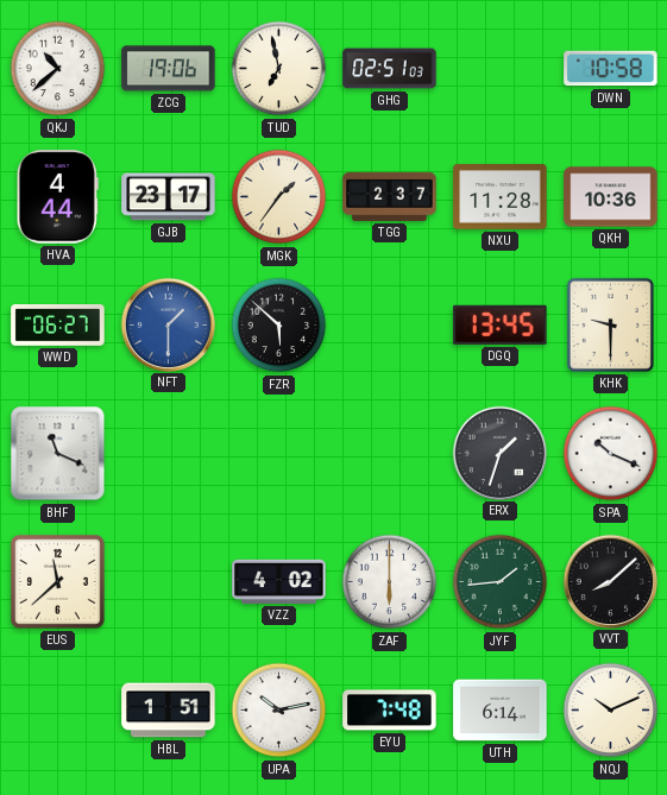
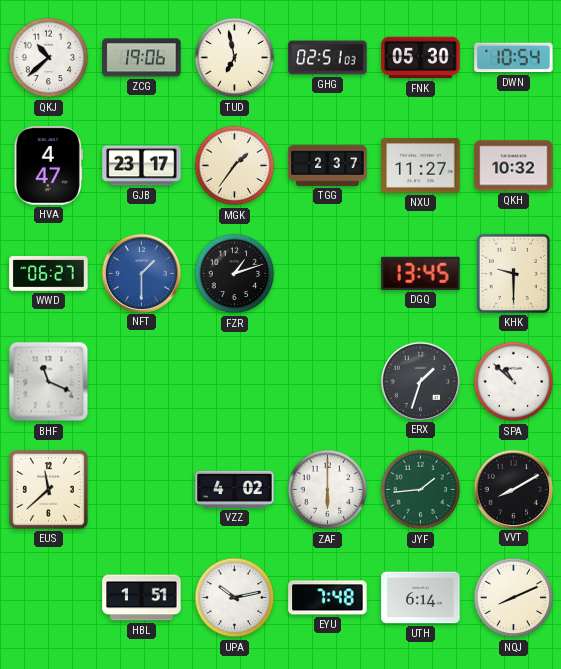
FNK: none -> 05:30
DWN: 10:58 -> 10:54
HVA: 4:44 -> 4:47
NXU: 11:28 -> 11:27
QKH: 10:36 -> 10:32
FZR: 5:52 -> 1:12
SPA: 10:19 -> 10:52
VVT: 8:08 -> 8:10
NQJ: 10:11 -> 8:11
